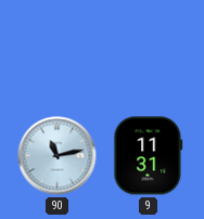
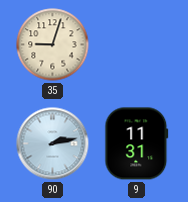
35: none -> 9:03
90: 11:13 -> 2:13
